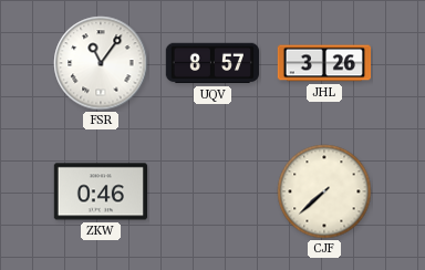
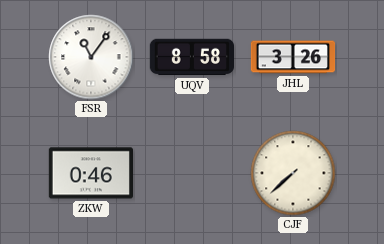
UQV: 8:57 -> 8:58
